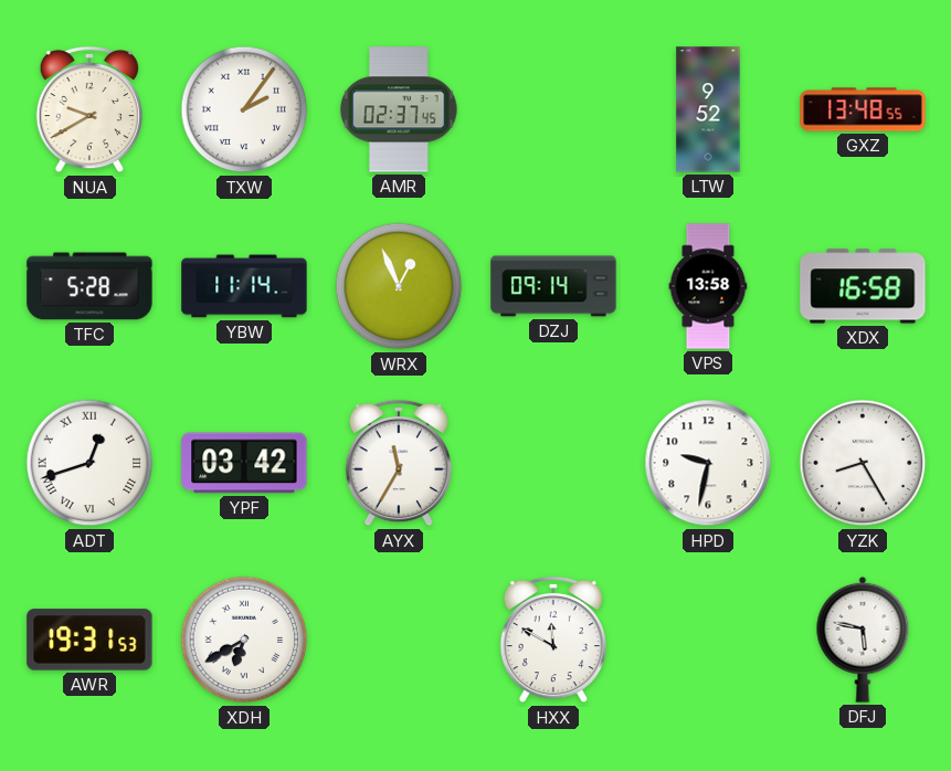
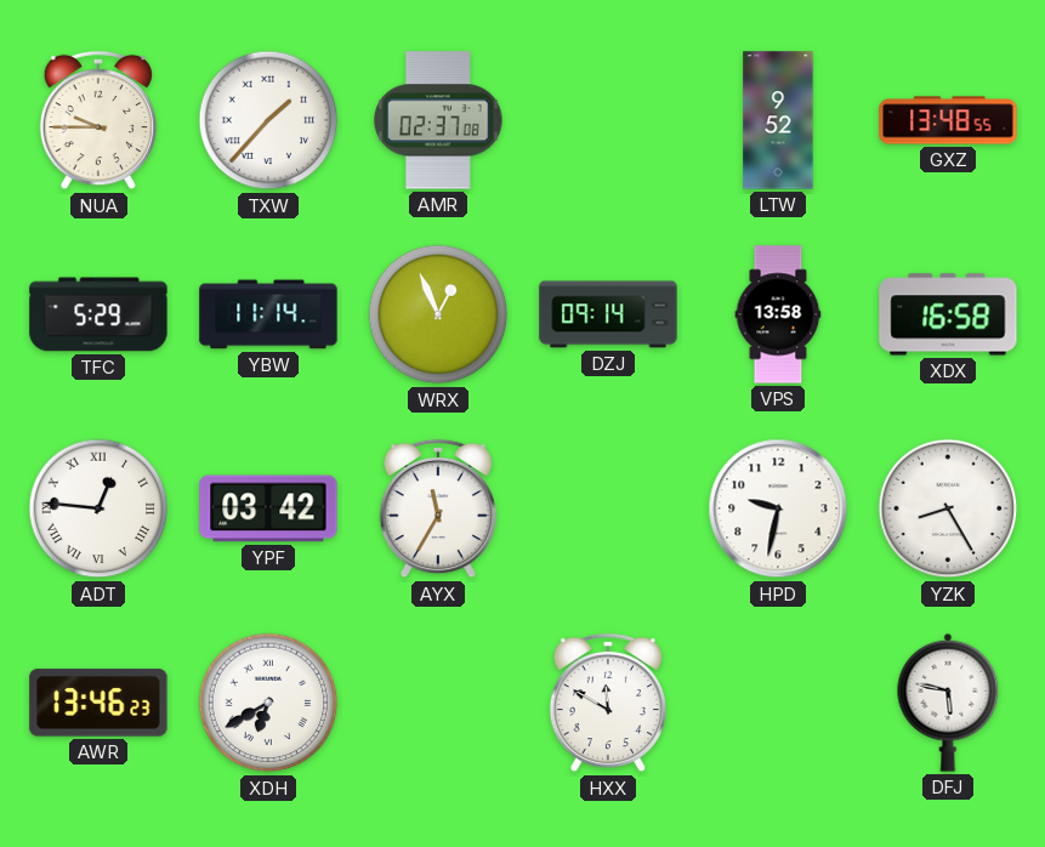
NUA: 9:40 -> 9:45
TXW: 2:06 -> 1:37
AMR: 02:37:45 -> 02:37:08
TFC: 5:28 -> 5:29
ADT: 12:42 -> 12:46
AWR: 19:31 -> 13:46
